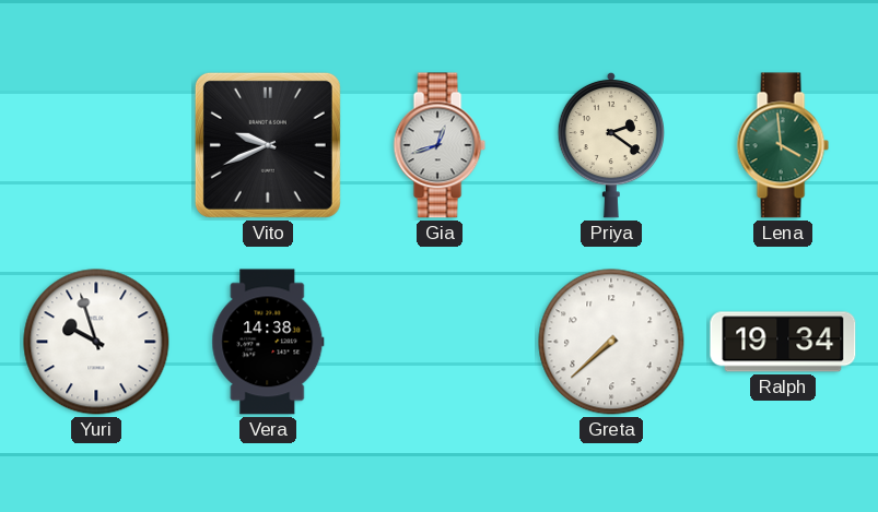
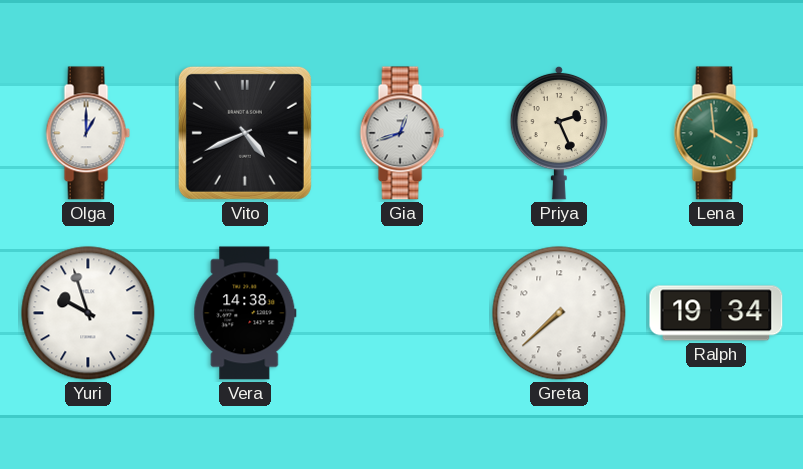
Olga: none -> 1:00
Vito: 9:41 -> 4:41
Priya: 2:21 -> 2:26
